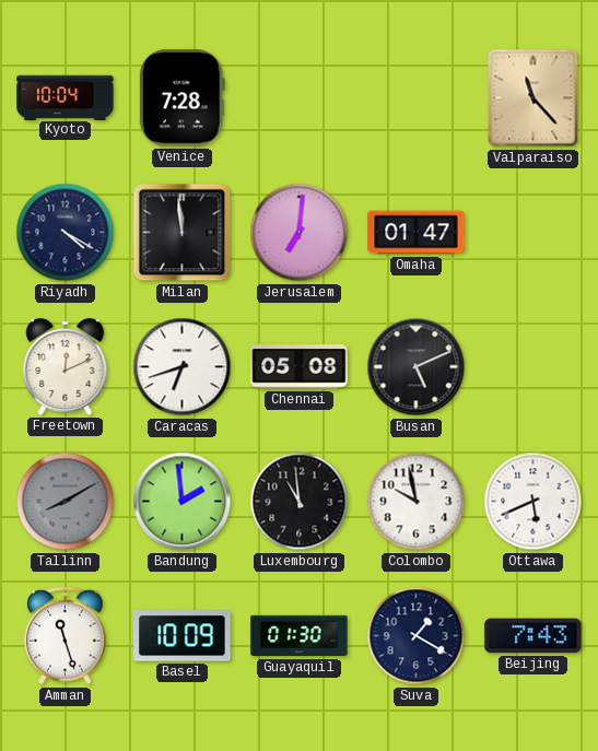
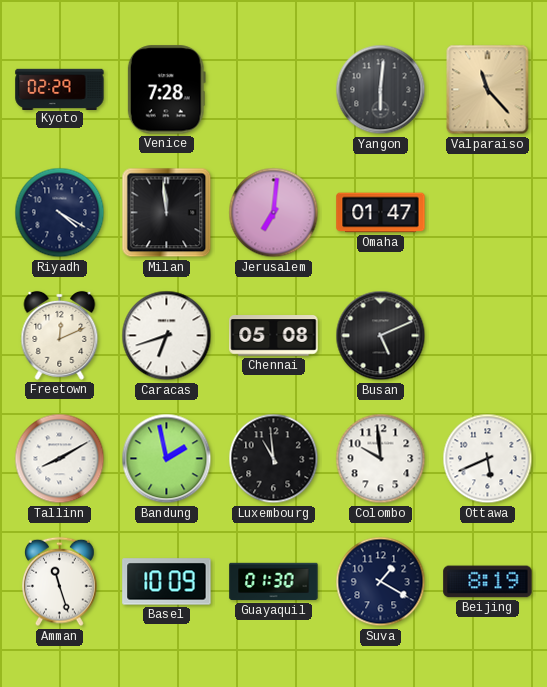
Kyoto: 10:04 -> 02:29
Yangon: none -> 6:01
Tallinn dial: grey -> white
Bandung: 1:59 -> 1:58
Colombo: 9:58 -> 9:59
Beijing: 7:43 -> 8:19
